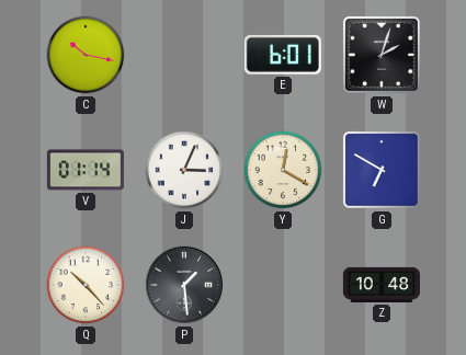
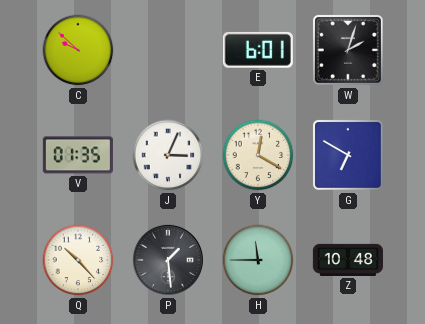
C: 10:17 -> 9:52
V: 01:14 -> 01:35
H: none -> 11:45
